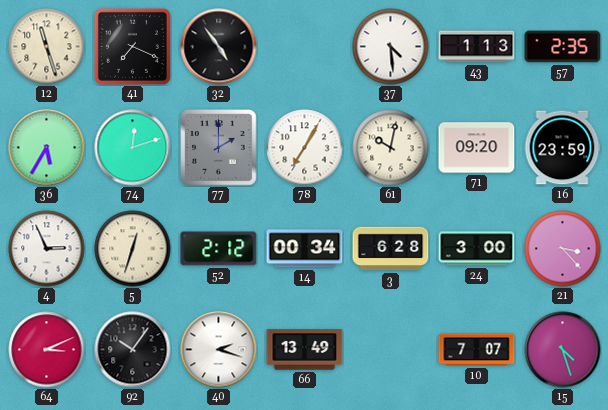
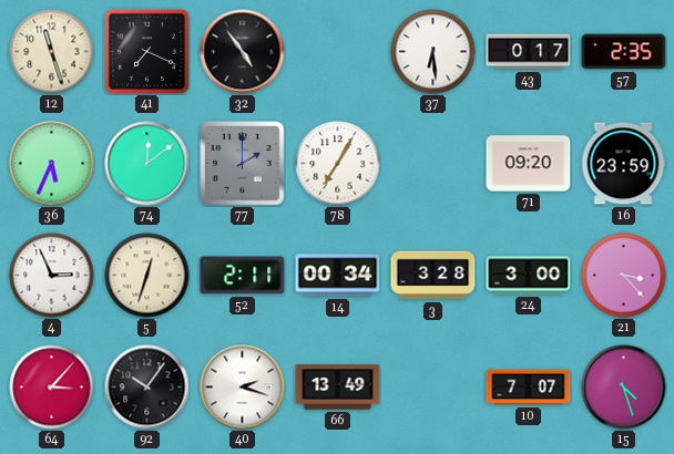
37: 4:29 -> 6:29
43: 1:13 -> 0:17
36: 5:35 -> 5:34
74: 12:12 -> 12:09
61: 10:02 -> none
52: 2:12 -> 2:11
3: 6:28 -> 3:28
64: 3:11 -> 3:07
